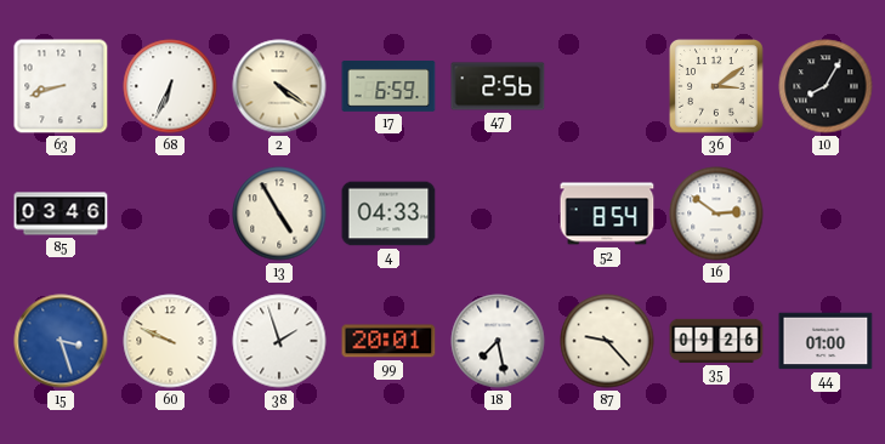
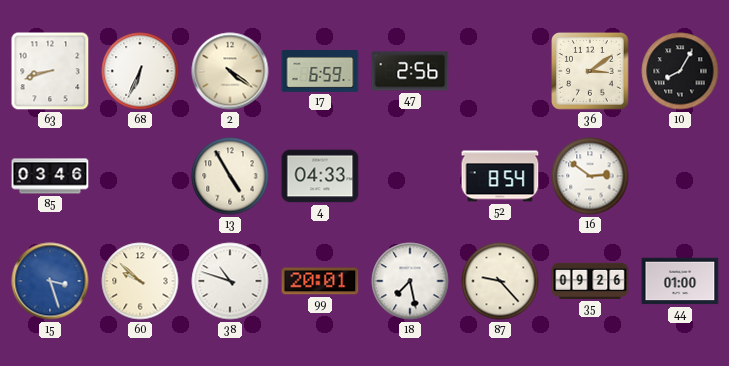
60: 9:49 -> 9:52
38: 1:57 -> 10:48
